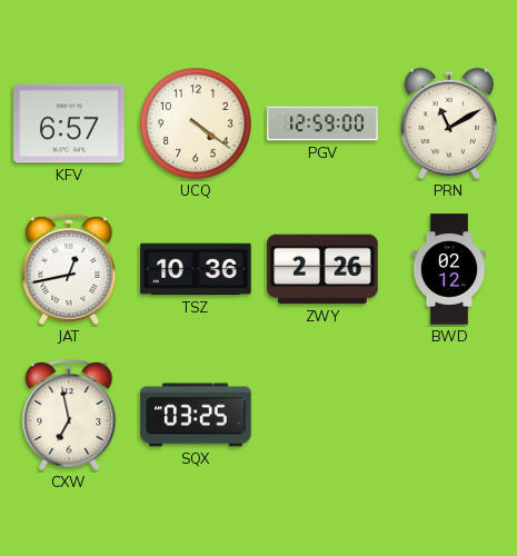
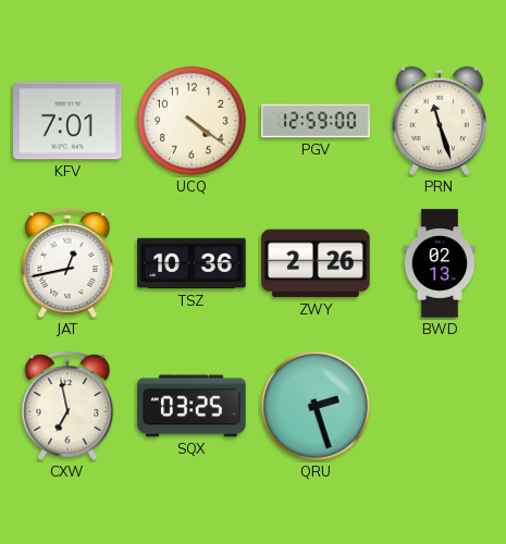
KFV: 6:57 -> 7:01
PRN: 11:10 -> 11:27
BWD: 02:12 -> 02:13
QRU: none -> 2:27
